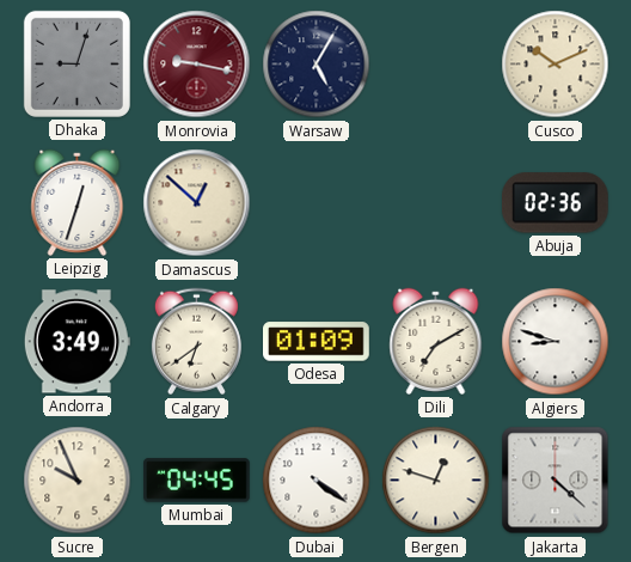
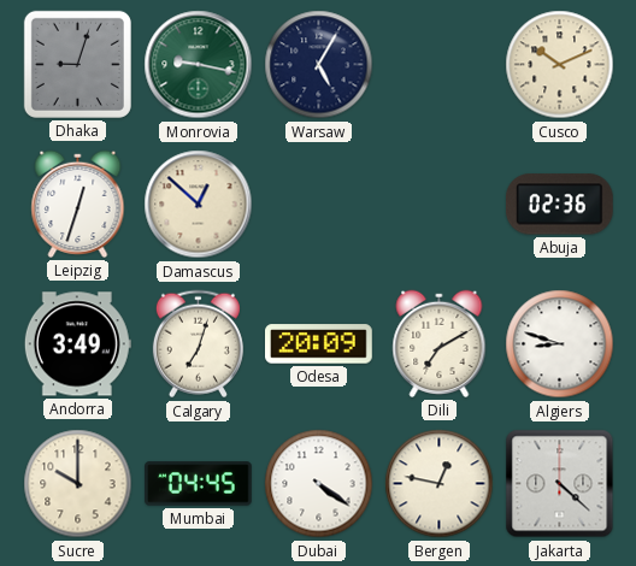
Monrovia dial: burgundy -> green
Calgary: 6:39 -> 7:03
Odesa: 01:09 -> 20:09
Sucre: 9:56 -> 10:00
Bergen: 12:48 -> 12:47
